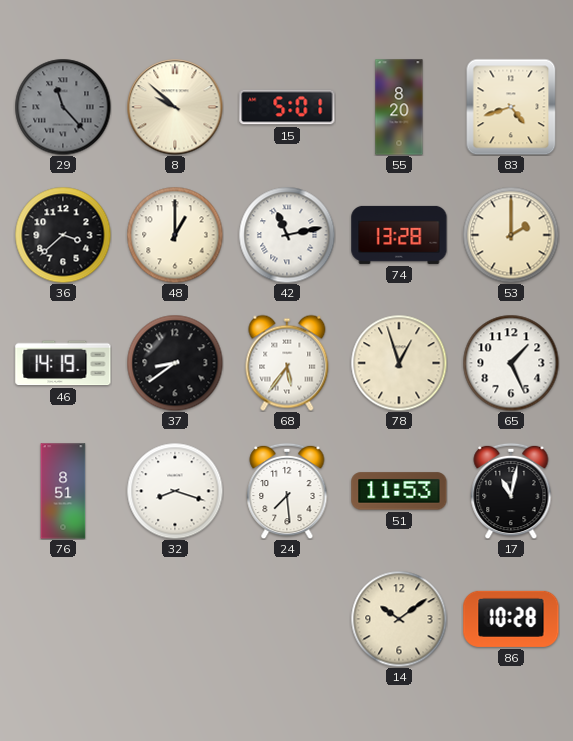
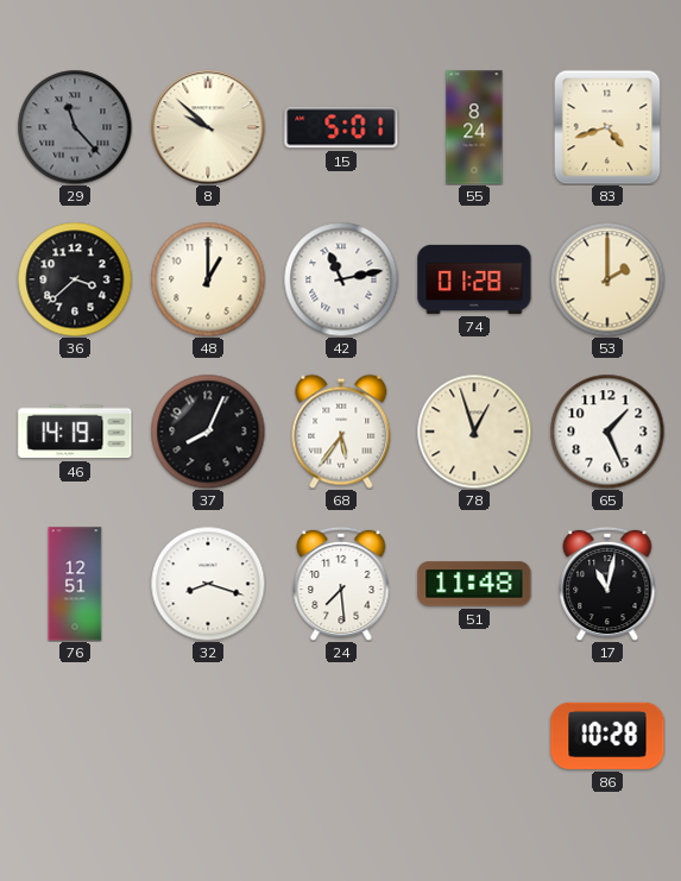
55: 8:20 -> 8:24
74: 13:28 -> 01:28
37: 8:39 -> 8:04
76: 8:51 -> 12:51
51: 11:53 -> 11:48
14: 10:09 -> none
